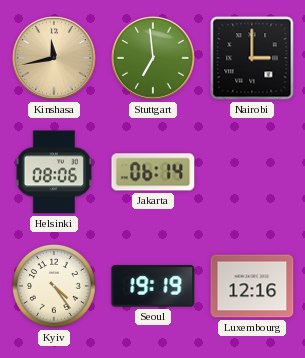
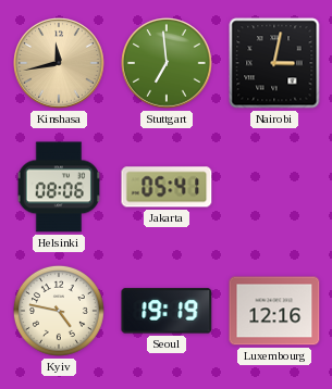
Nairobi: 3:00 -> 3:02
Jakarta: 06:14 -> 05:41
Kyiv: 4:24 -> 4:47
